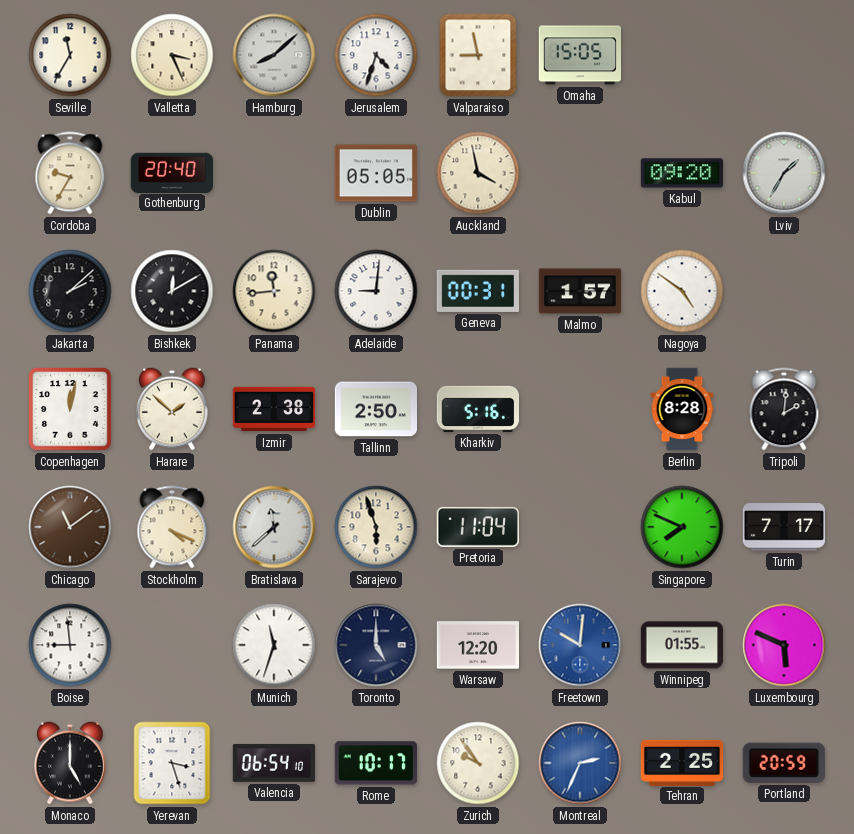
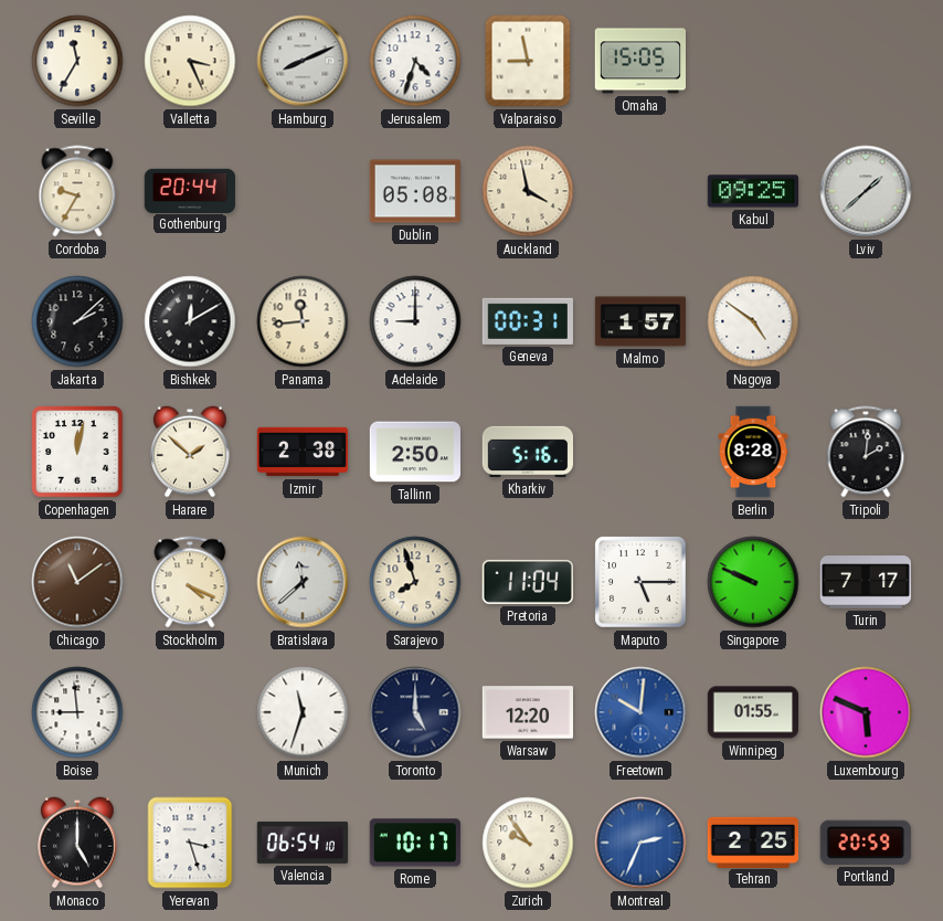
Hamburg: 8:08 -> 8:11
Gothenburg: 20:40 -> 20:44
Dublin: 05:05 -> 05:08
Kabul: 09:20 -> 09:25
Lviv: 1:35 -> 1:38
Adelaide: 9:01 -> 9:00
Sarajevo: 5:57 -> 7:57
Maputo: none -> 5:15
Singapore: 7:49 -> 9:49
